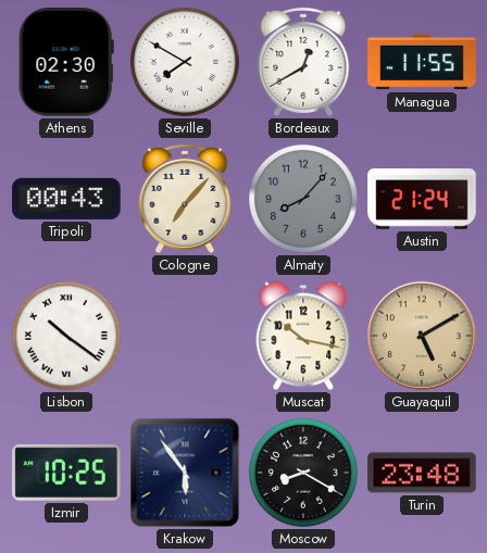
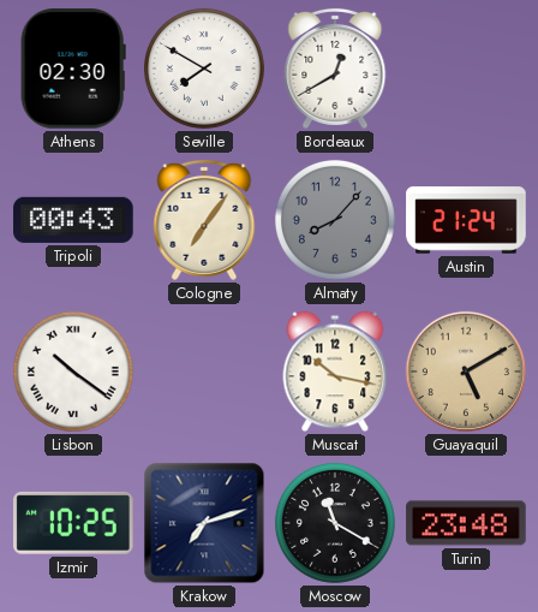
Managua: 11:55 -> none
Cologne: 7:07 -> 7:06
Krakow: 5:54 -> 7:12
Moscow: 8:20 -> 11:20
